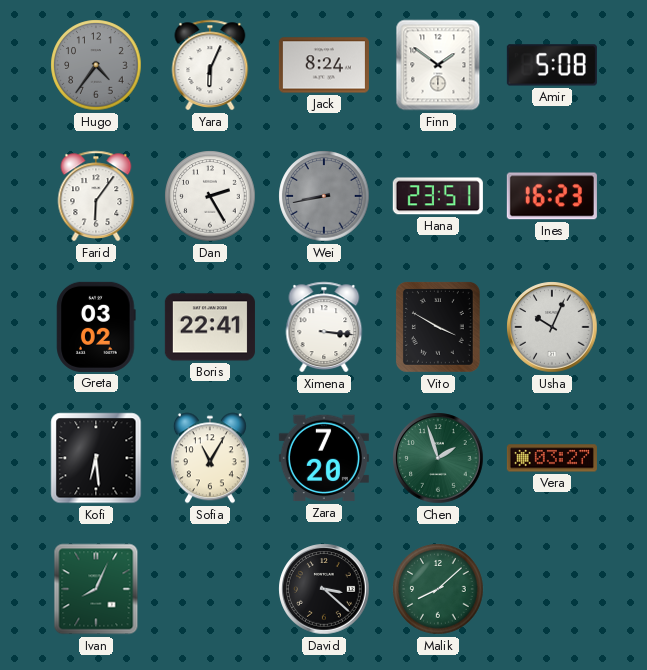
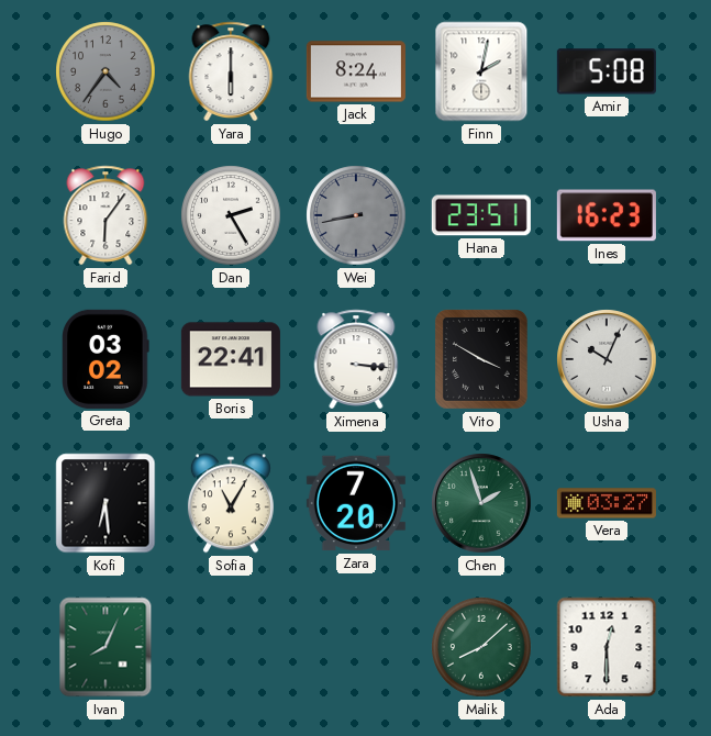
Yara: 6:04 -> 6:00
Finn: 1:51 -> 2:02
David: 3:22 -> none
Ada: none -> 12:30
